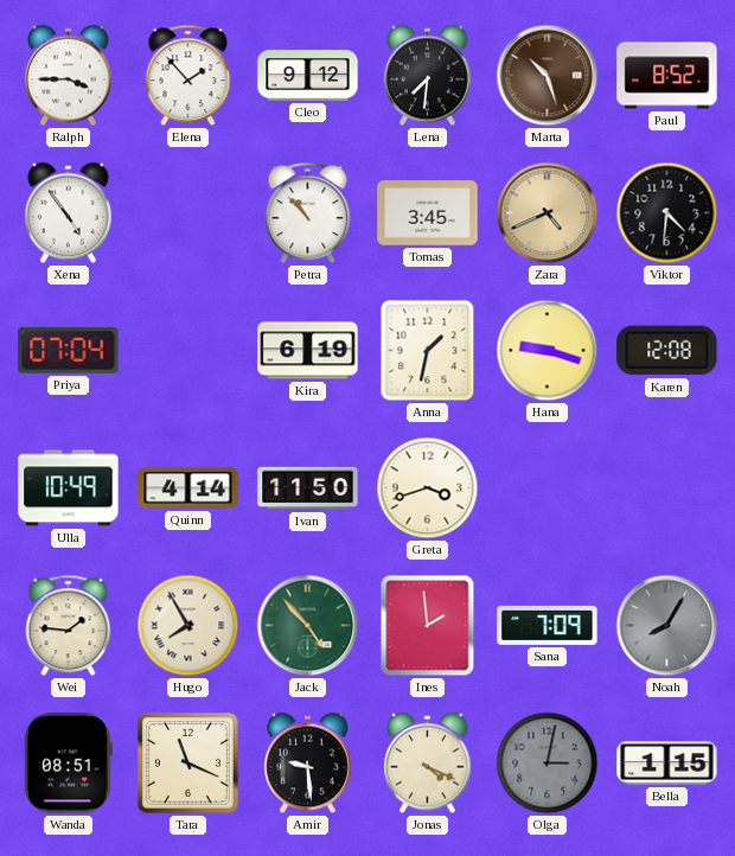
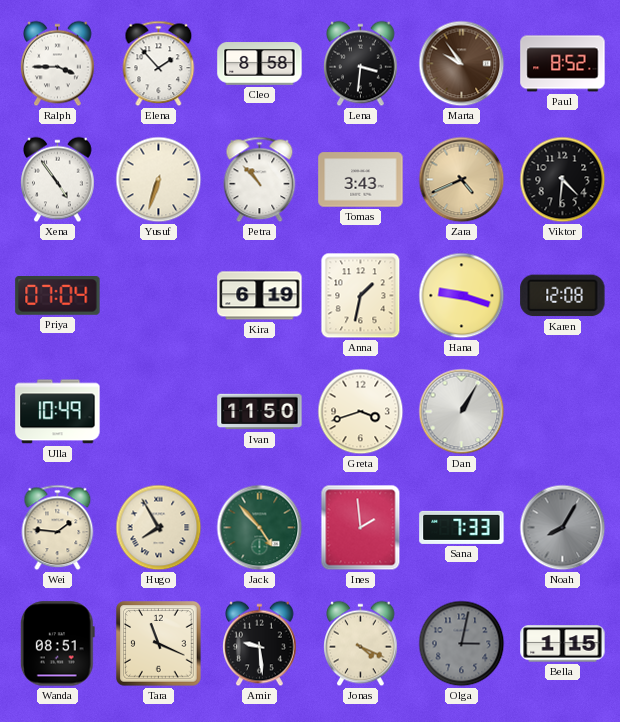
Cleo: 9:12 -> 8:58
Lena: 7:31 -> 3:31
Marta: 10:27 -> 9:54
Yusuf: none -> 6:33
Tomas: 3:45 -> 3:43
Quinn: 4:14 -> none
Dan: none -> 1:05
Sana: 7:09 -> 7:33
